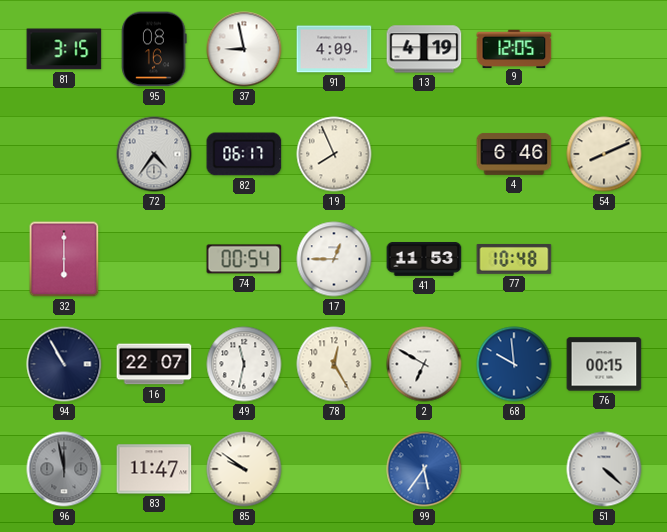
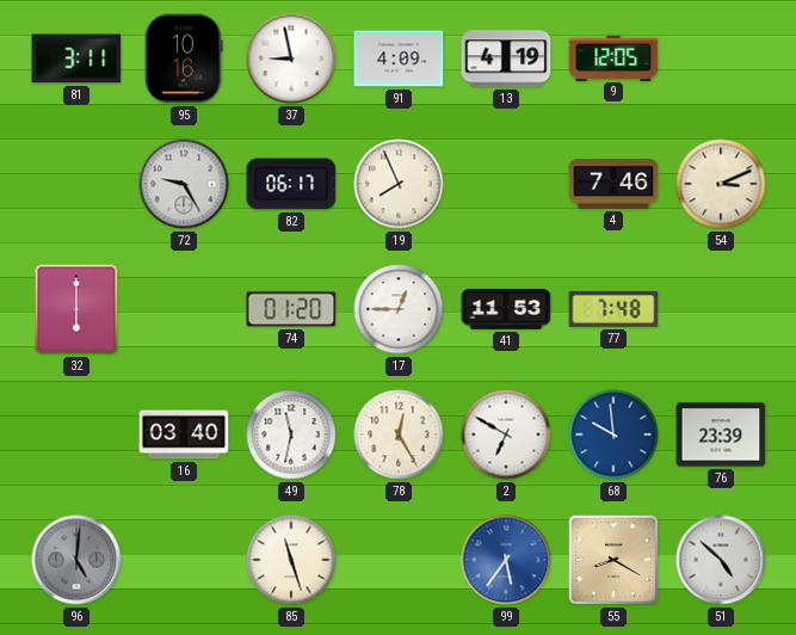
81: 3:15 -> 3:11
95: 08:16 -> 10:16
72: 4:36 -> 9:25
4: 6:46 -> 7:46
54: 8:11 -> 3:11
74: 00:54 -> 01:20
77: 10:48 -> 7:48
94: 10:55 -> none
16: 22:07 -> 03:40
76: 00:15 -> 23:39
96: 11:58 -> 5:01
83: 11:47 -> none
85: 9:51 -> 11:27
55: none -> 8:20
51: 4:22 -> 4:52
